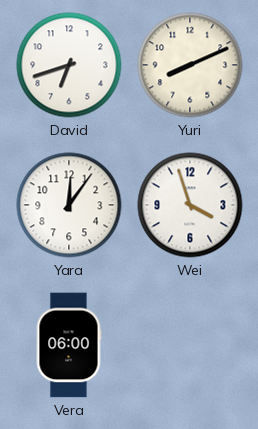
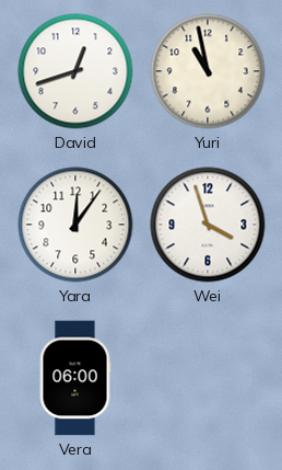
David: 6:42 -> 12:42
Yuri: 8:11 -> 10:58
